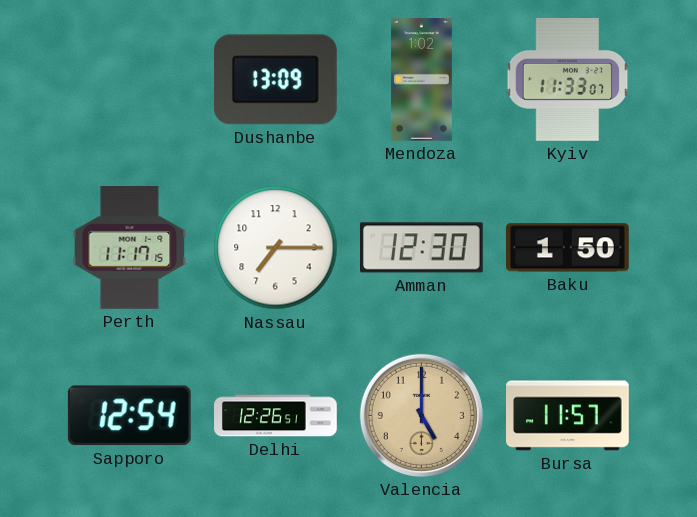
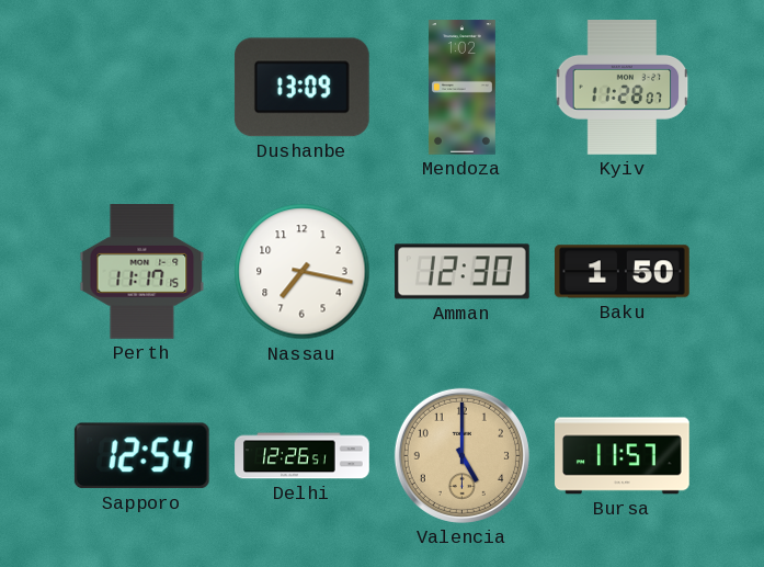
Kyiv: 11:33 -> 11:28
Nassau: 7:15 -> 7:17
